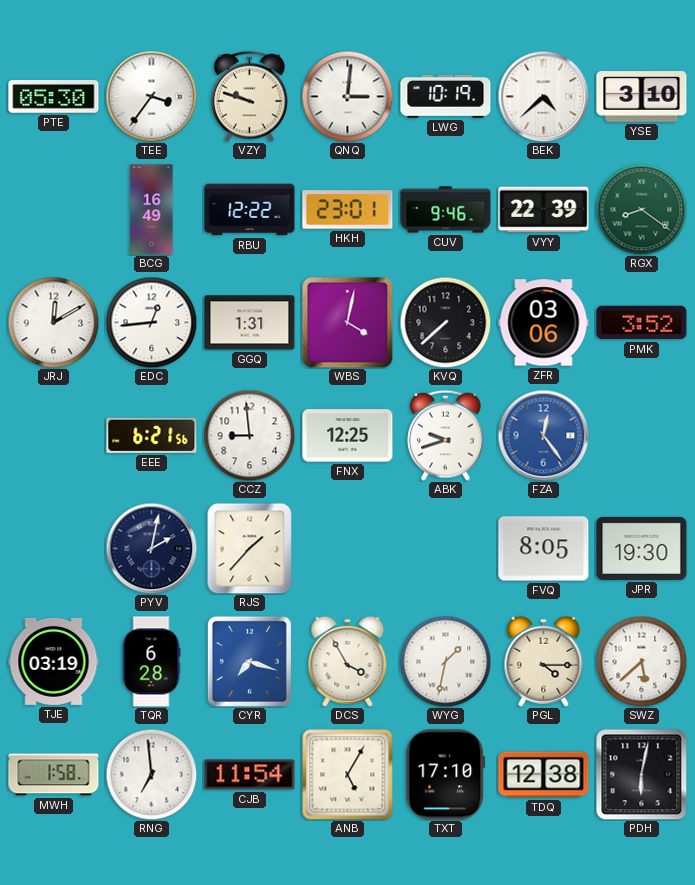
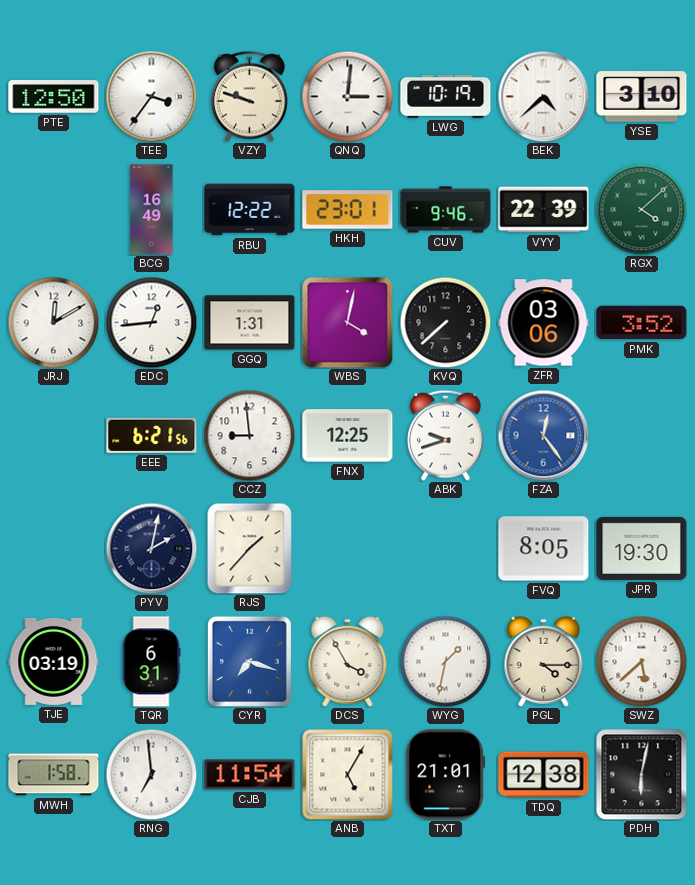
PTE: 05:30 -> 12:50
RGX: 8:21 -> 4:08
TQR: 6:28 -> 6:31
TXT: 17:10 -> 21:01
